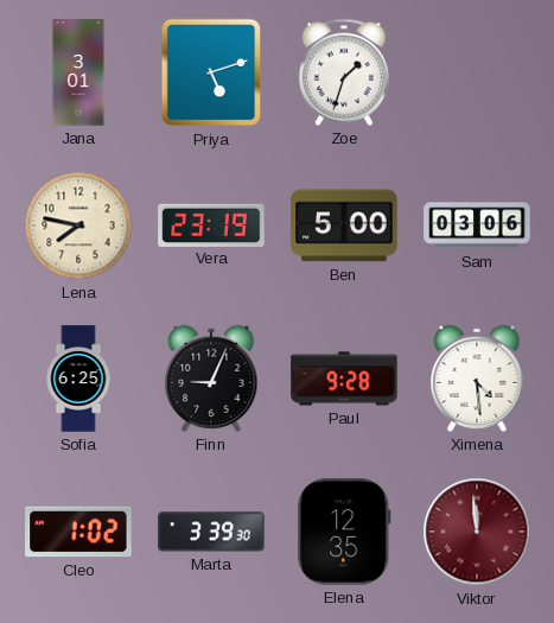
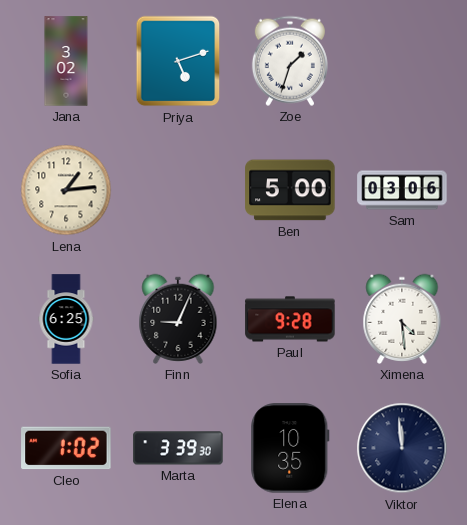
Jana: 3:01 -> 3:02
Lena: 7:47 -> 1:14
Vera: 23:19 -> none
Elena: 12:35 -> 10:35
Viktor dial: burgundy -> navy
